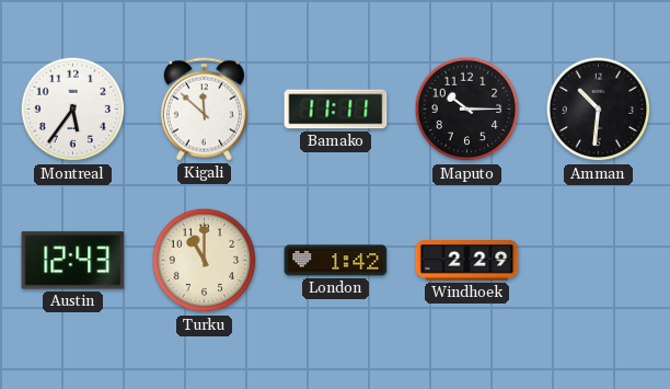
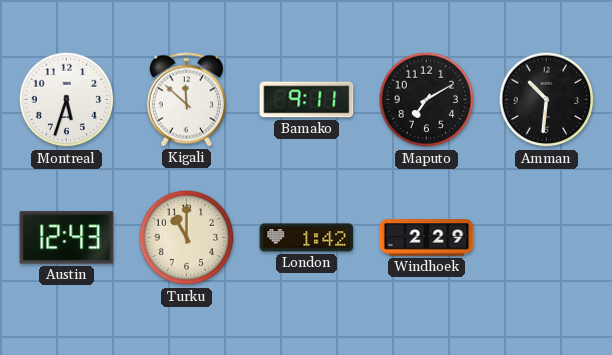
Montreal: 5:36 -> 5:33
Bamako: 11:11 -> 9:11
Maputo: 10:15 -> 7:10
